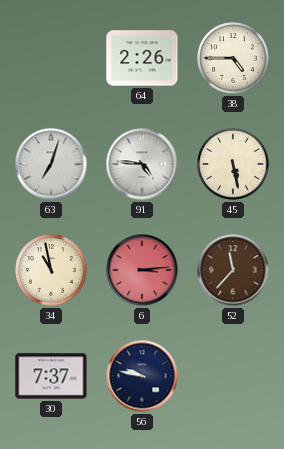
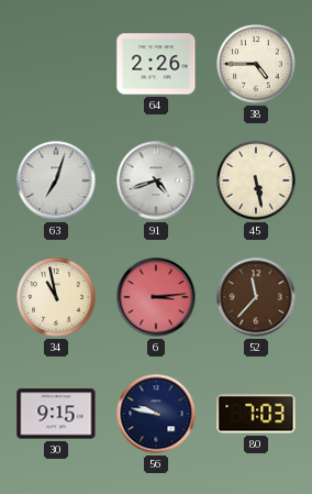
91: 4:46 -> 4:42
30: 7:37 -> 9:15
80: none -> 7:03
